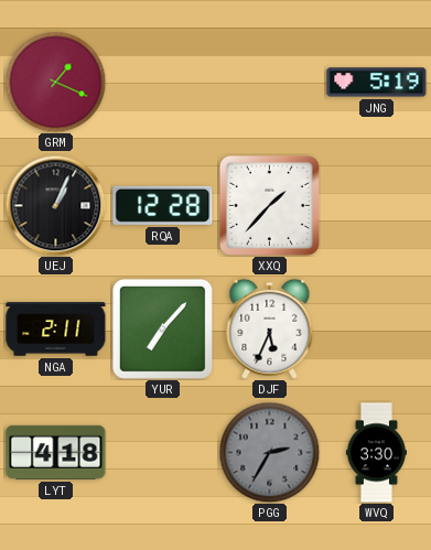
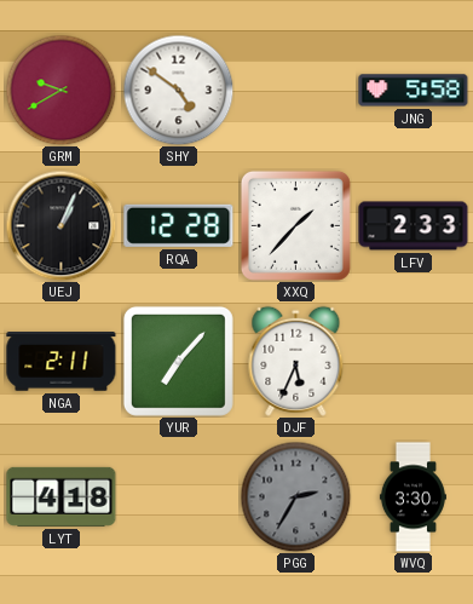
GRM: 1:19 -> 9:40
SHY: none -> 4:51
JNG: 5:19 -> 5:58
LFV: none -> 2:33
